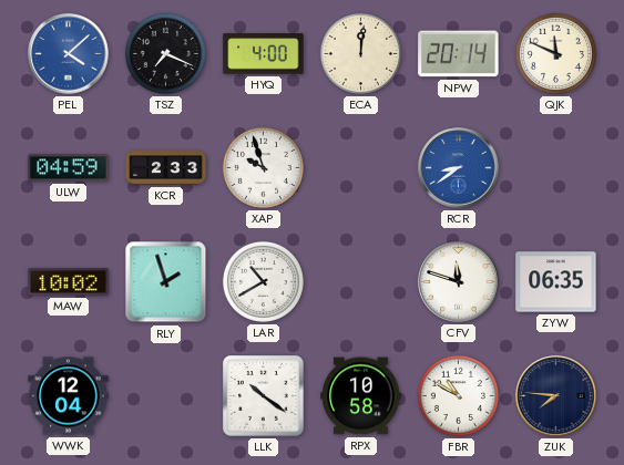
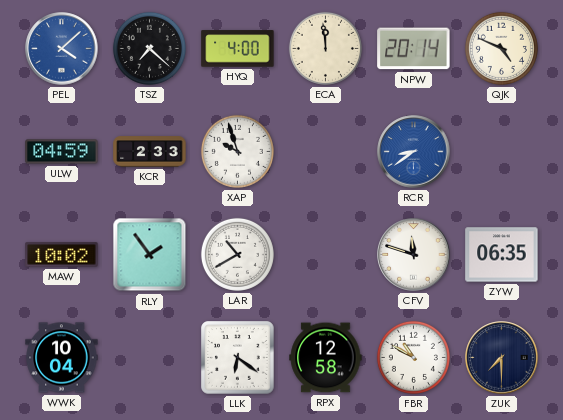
TSZ: 7:19 -> 7:22
ECA: 12:01 -> 11:59
QJK: 11:49 -> 4:49
RLY: 1:57 -> 1:54
WWK: 12:04 -> 10:04
LLK: 10:21 -> 6:21
RPX: 10:58 -> 12:58
ZUK: 7:46 -> 7:30
